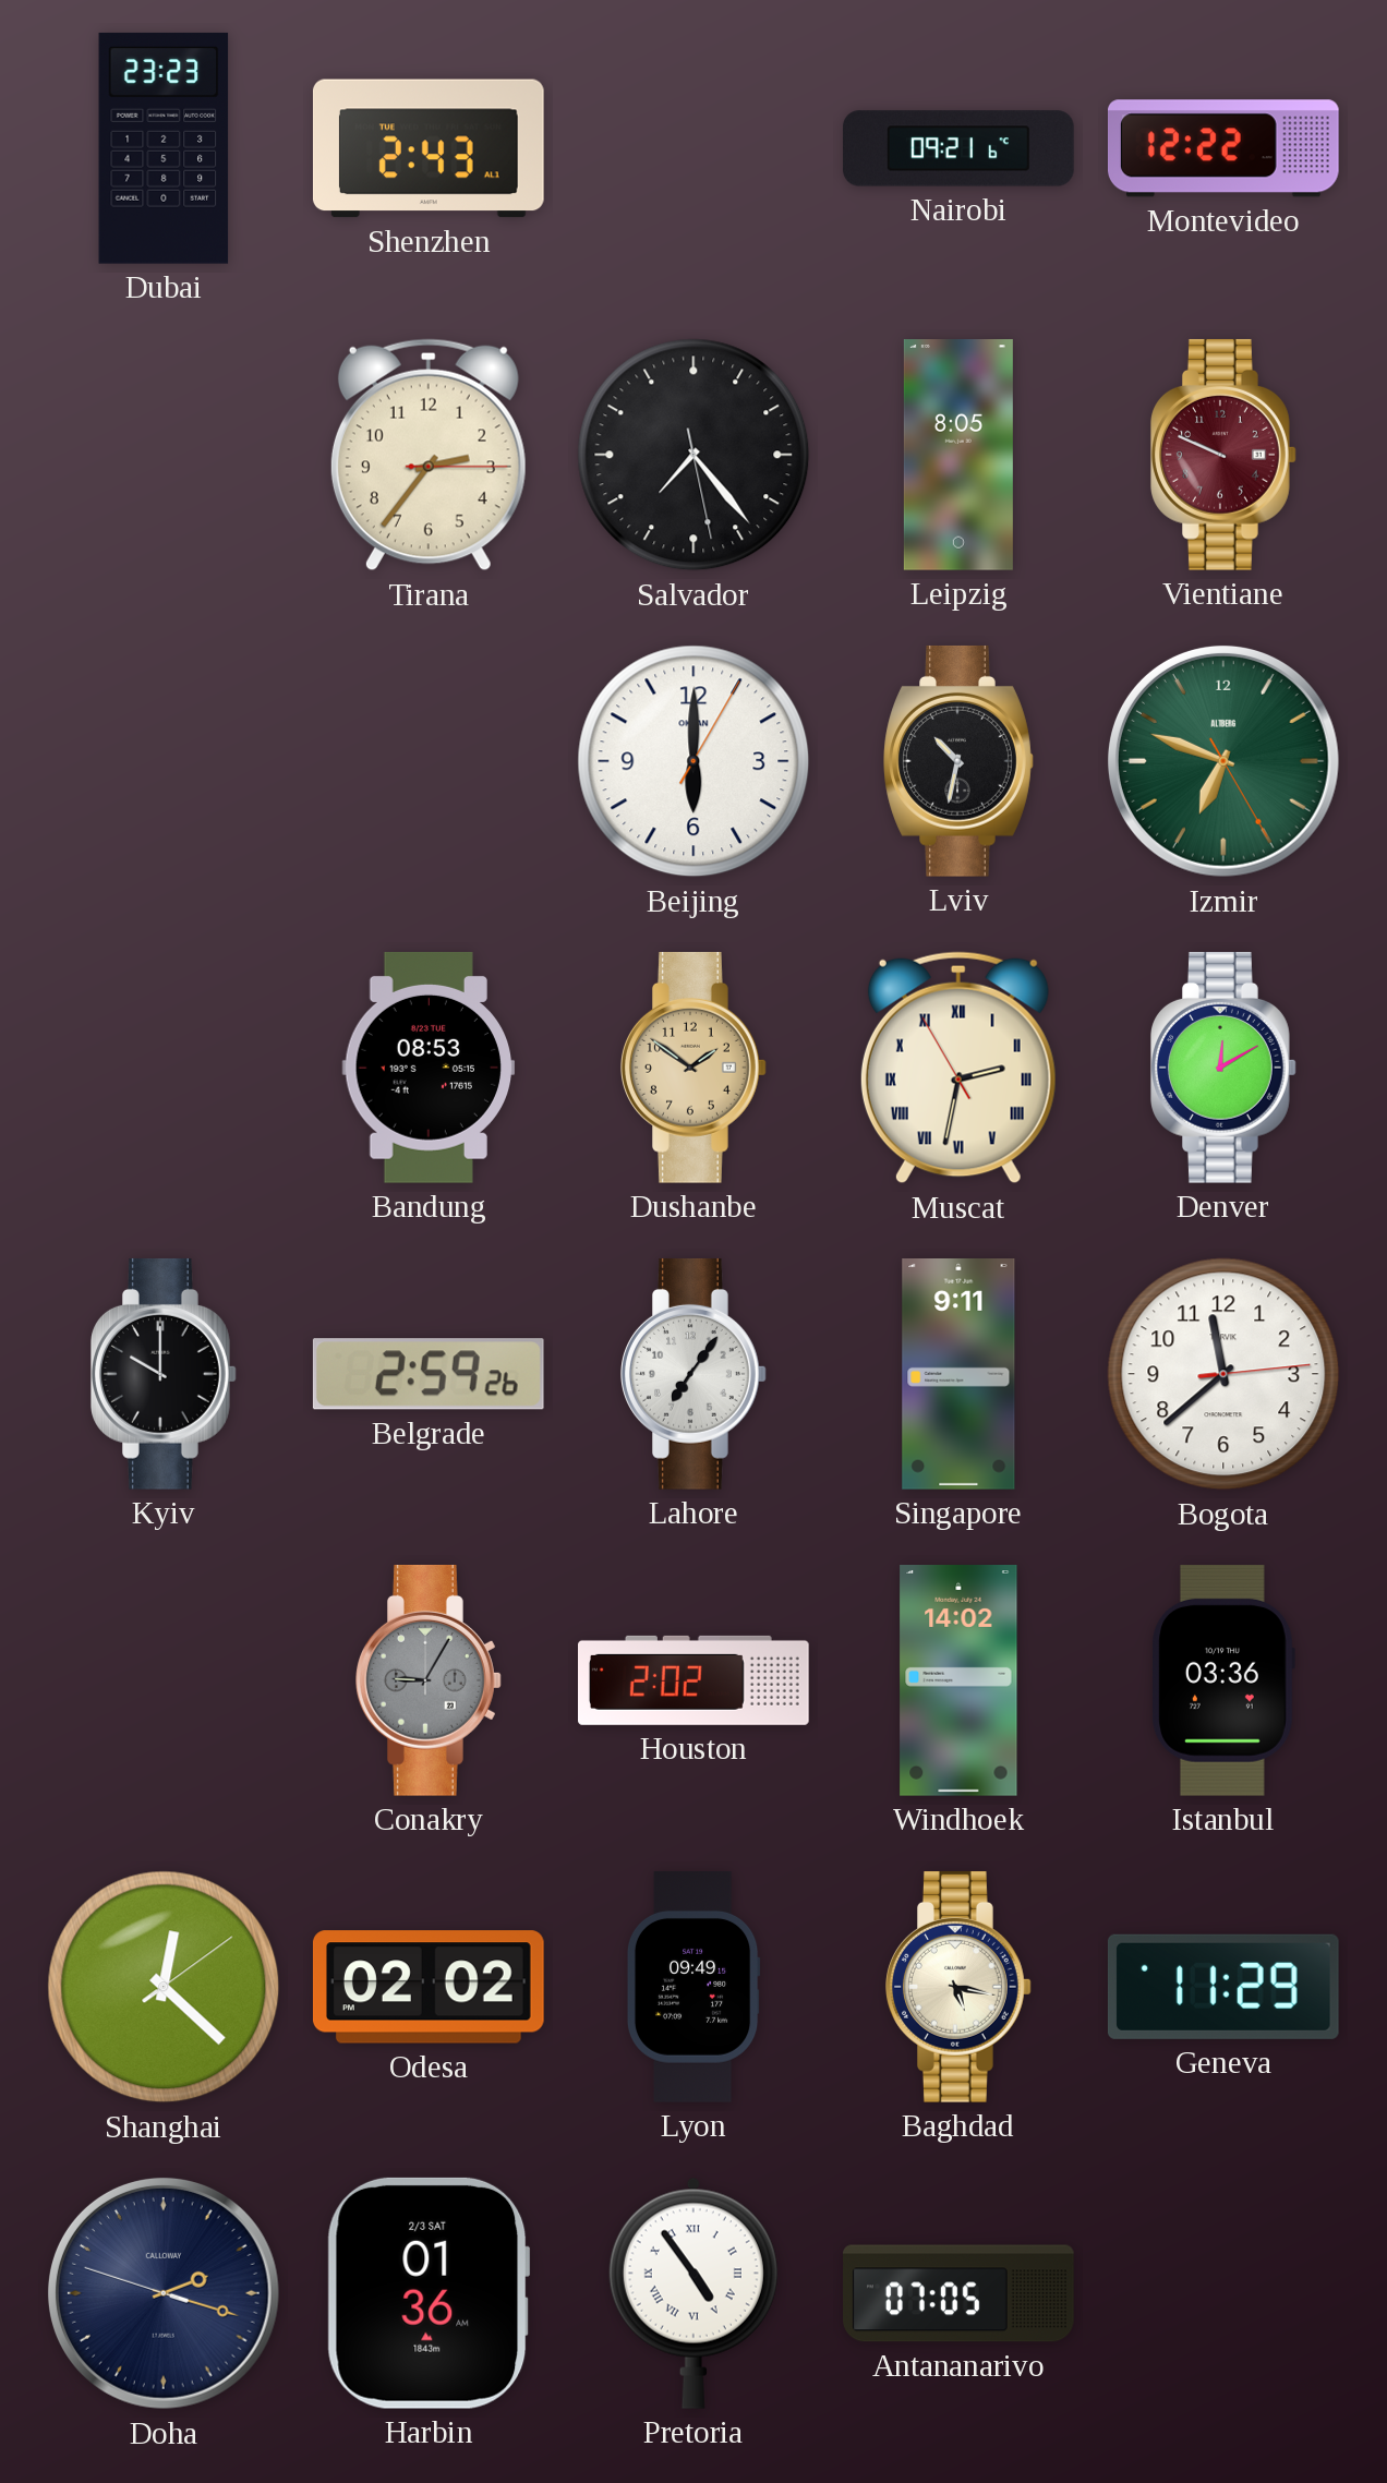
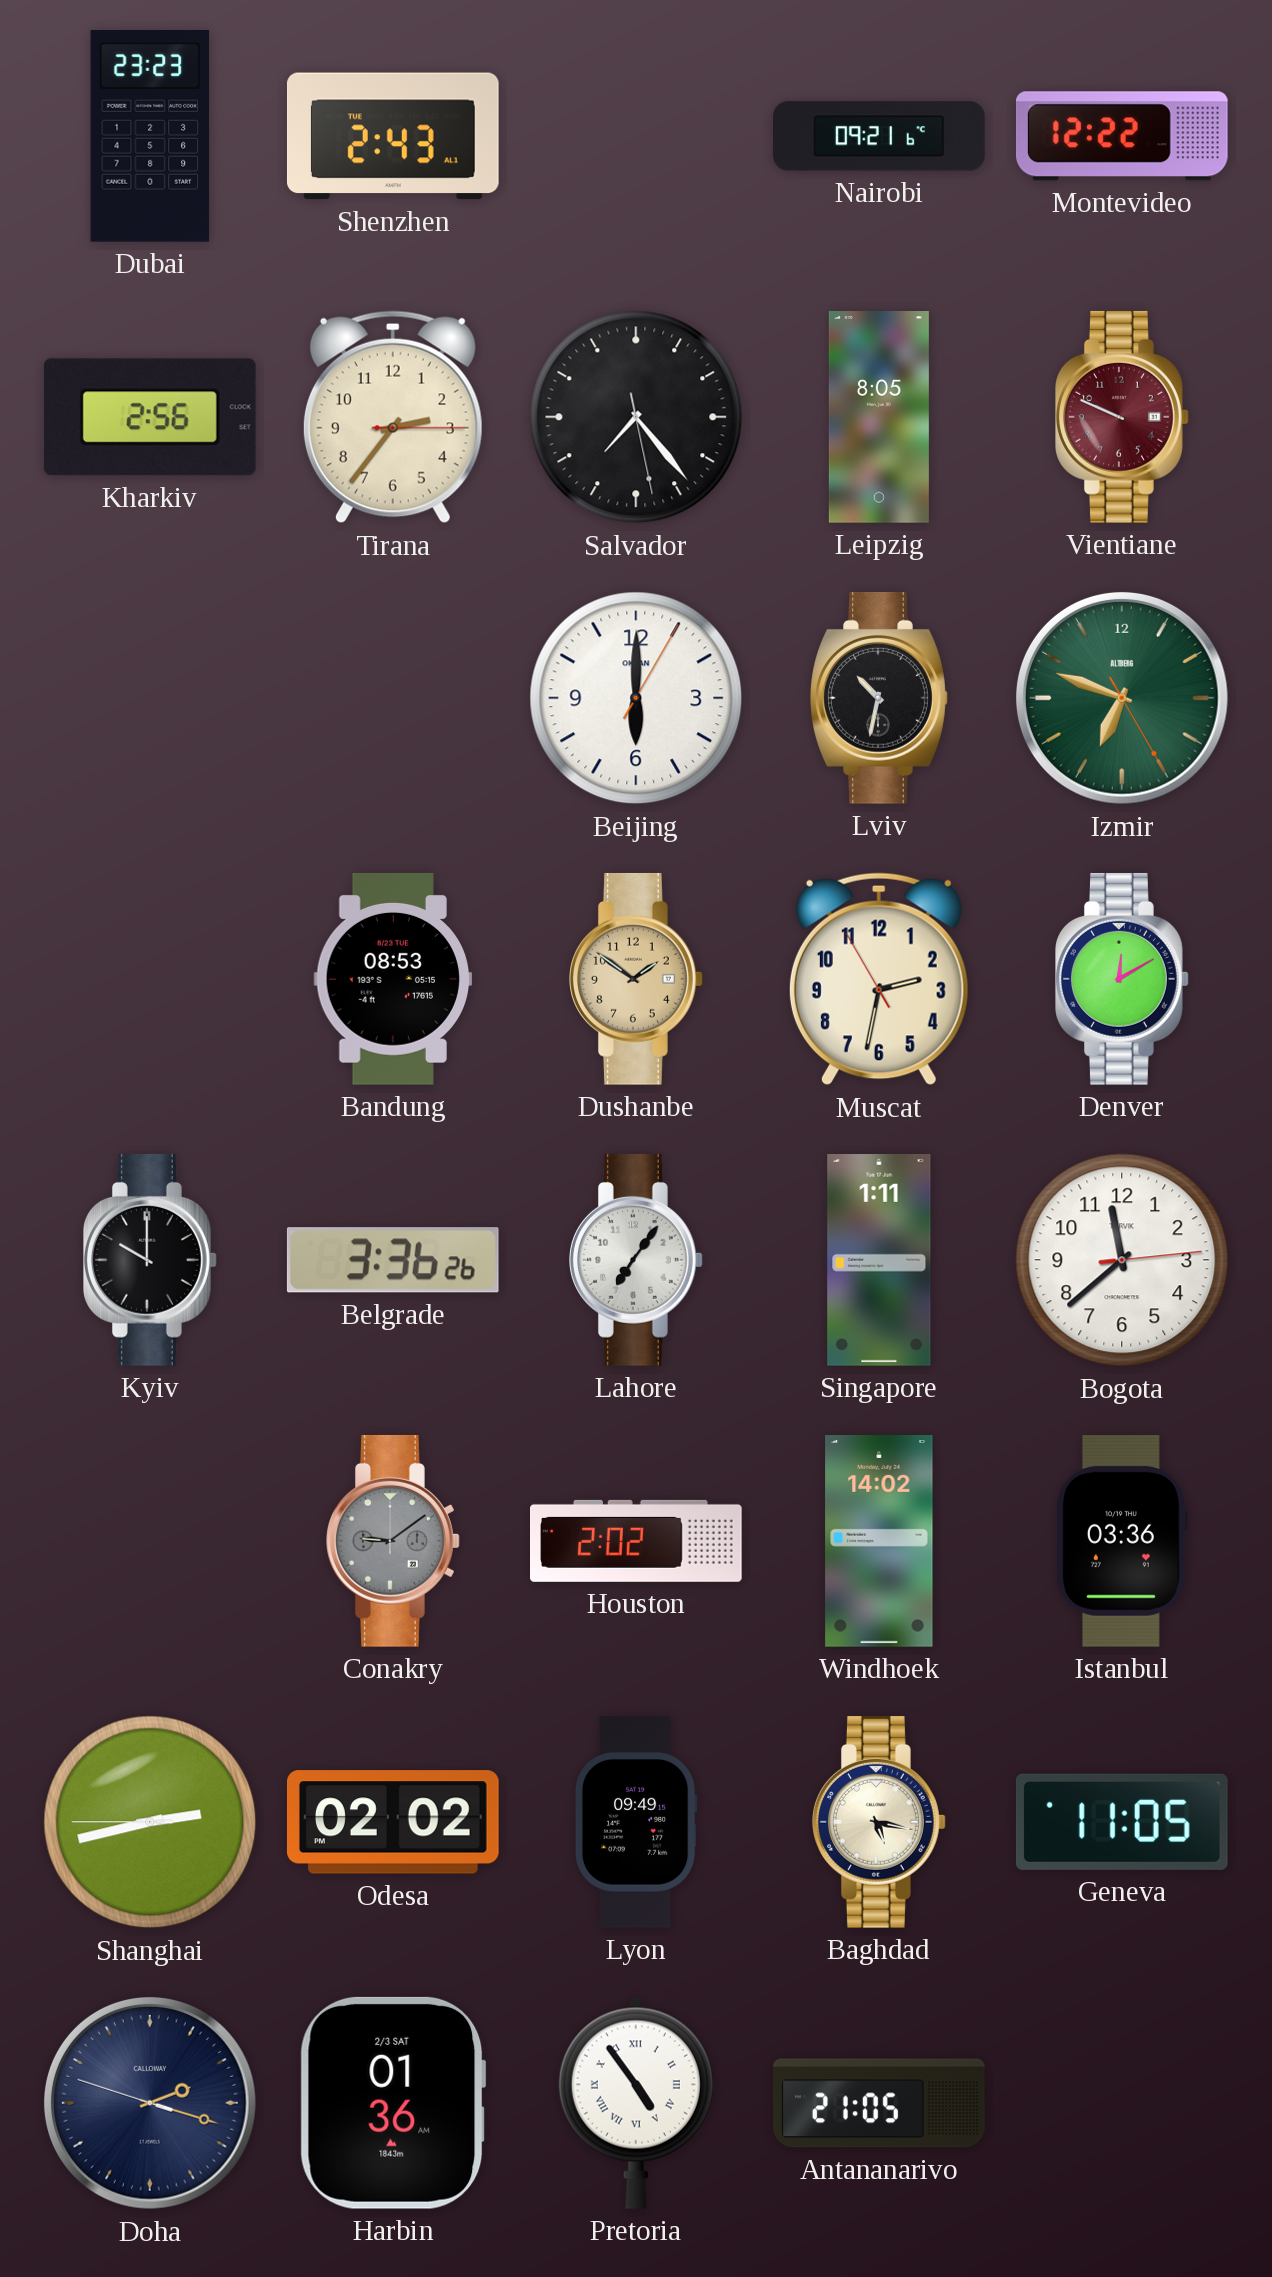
Kharkiv: none -> 2:56
Muscat numerals: Roman -> Arabic
Belgrade: 2:59 -> 3:36
Singapore: 9:11 -> 1:11
Conakry: 9:05 -> 9:09
Shanghai: 12:22 -> 2:42
Geneva: 11:29 -> 11:05
Antananarivo: 07:05 -> 21:05
